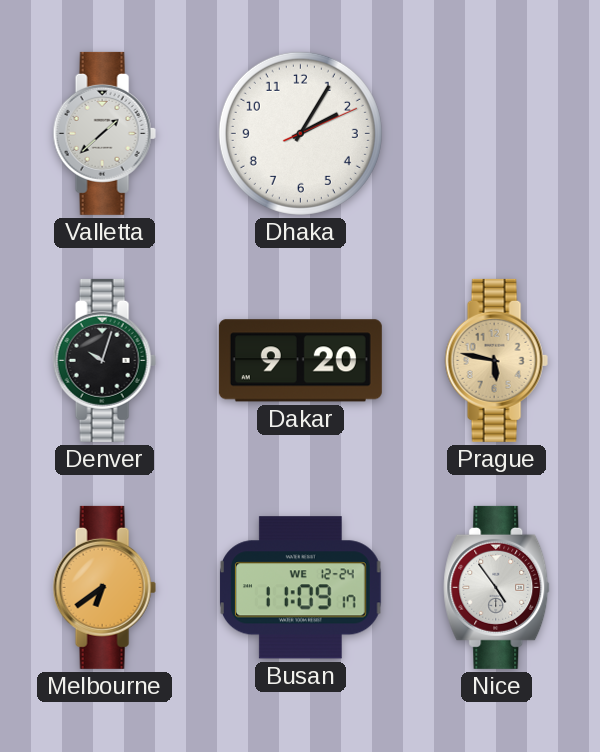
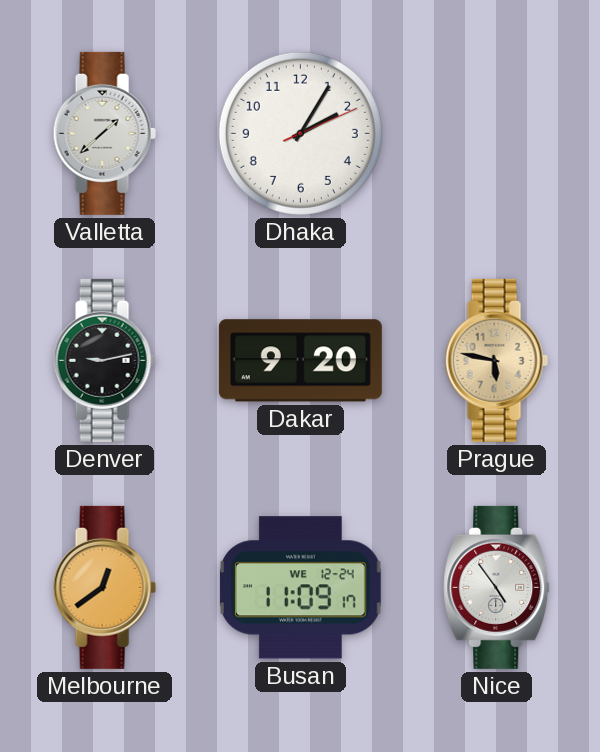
Denver: 10:03 -> 9:13
Melbourne: 6:39 -> 12:39
